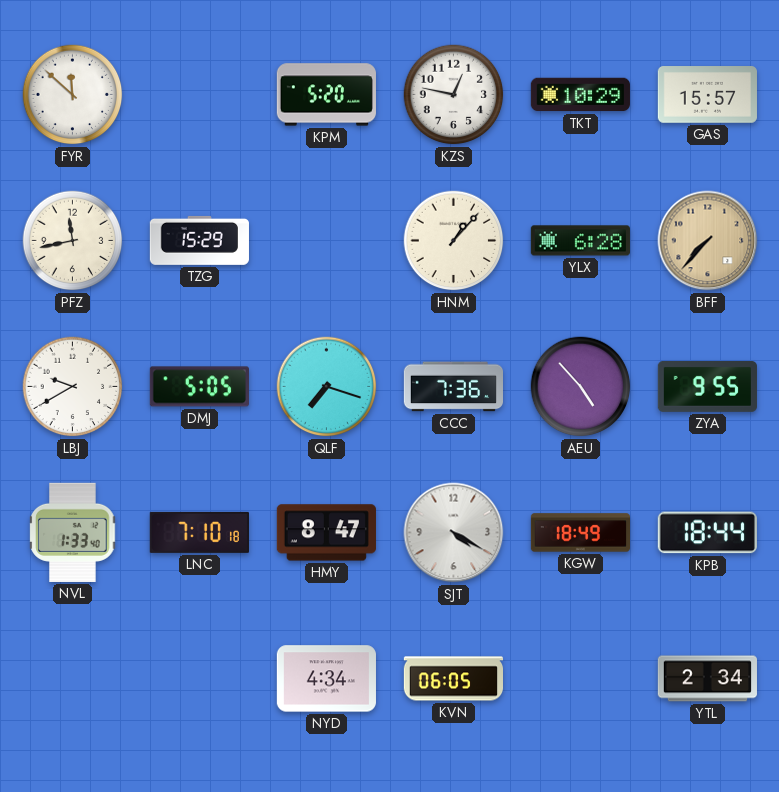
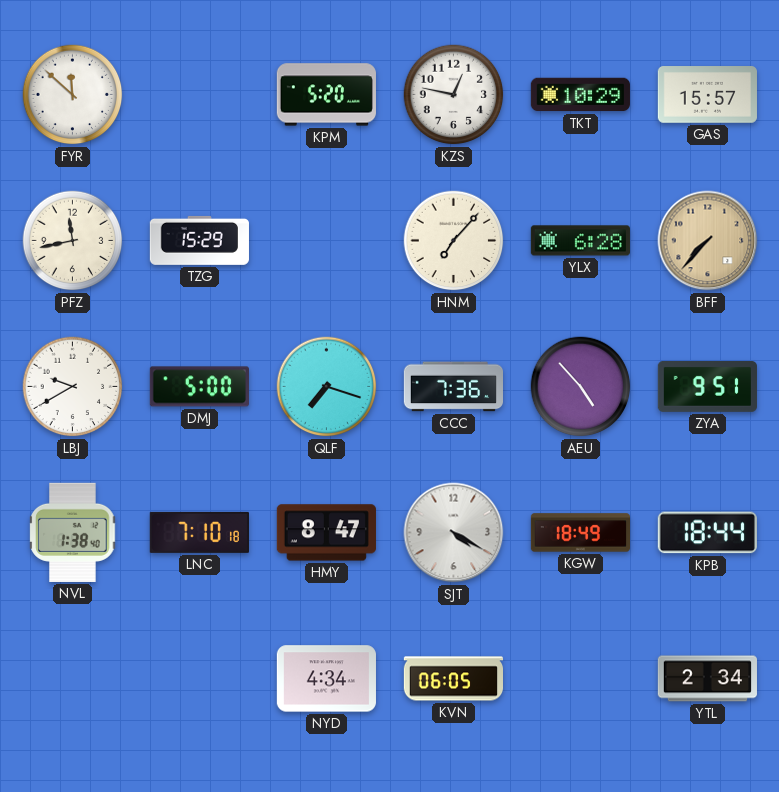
HNM: 1:07 -> 7:07
DMJ: 5:05 -> 5:00
ZYA: 9:55 -> 9:51
NVL: 1:33 -> 1:38
